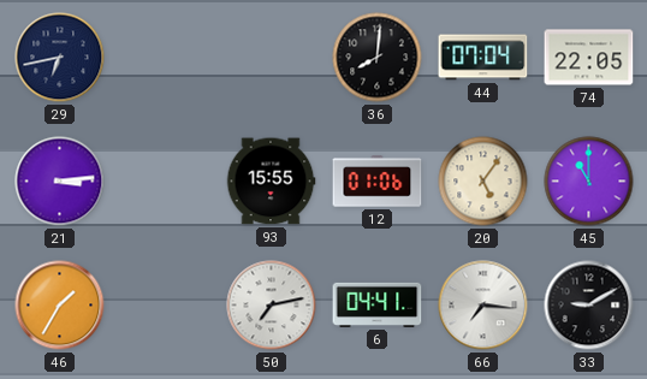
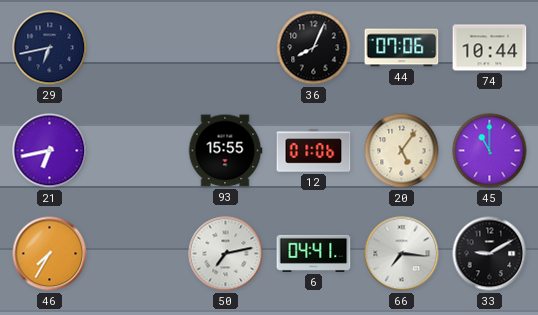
36: 8:01 -> 8:04
44: 07:04 -> 07:06
74: 22:05 -> 10:44
21: 3:14 -> 6:43
46: 1:35 -> 7:35
